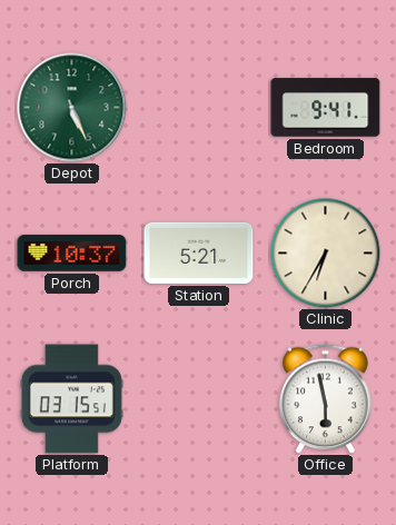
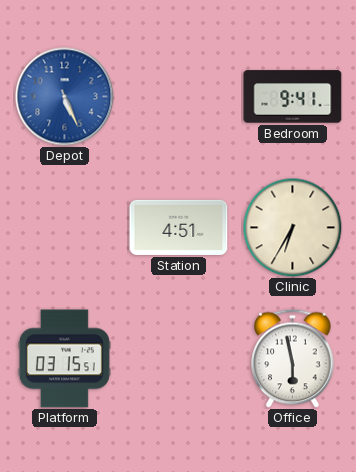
Depot dial: green -> blue
Porch: 10:37 -> none
Station: 5:21 -> 4:51
